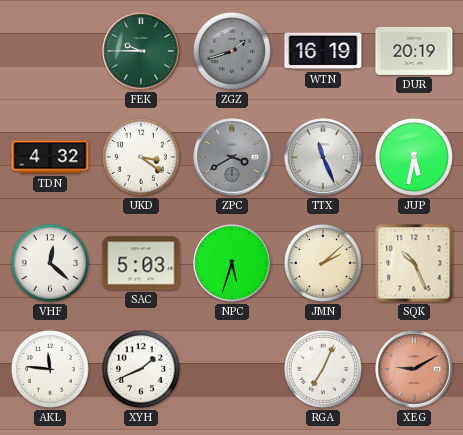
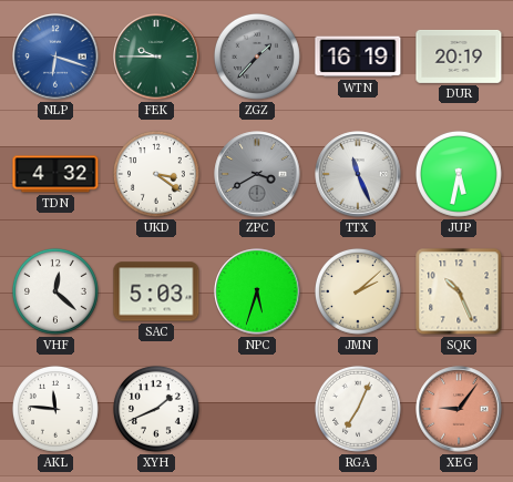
NLP: none -> 6:18
ZGZ: 1:42 -> 1:37
XEG: 9:10 -> 9:06
